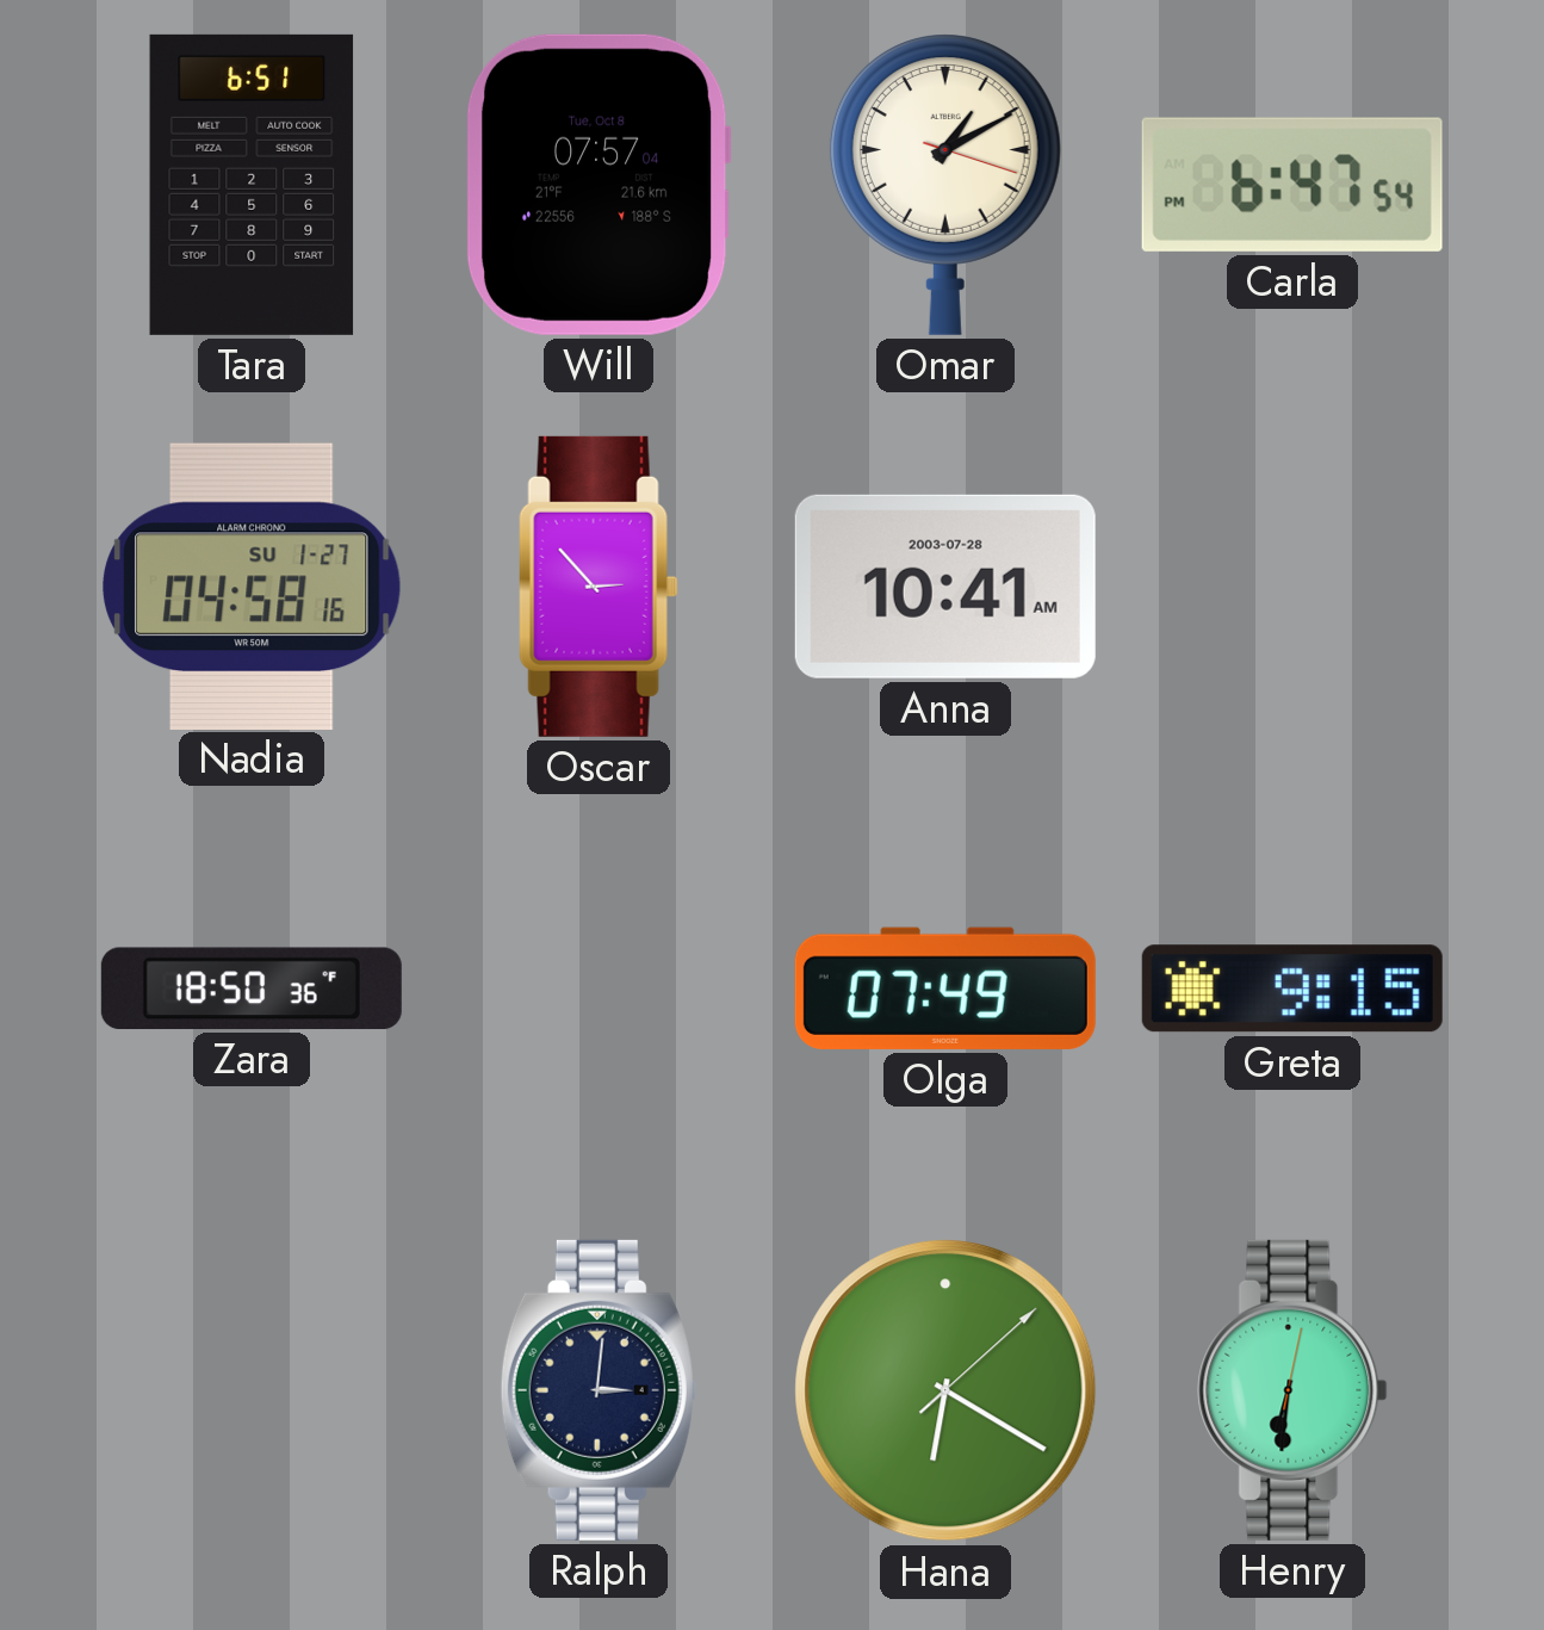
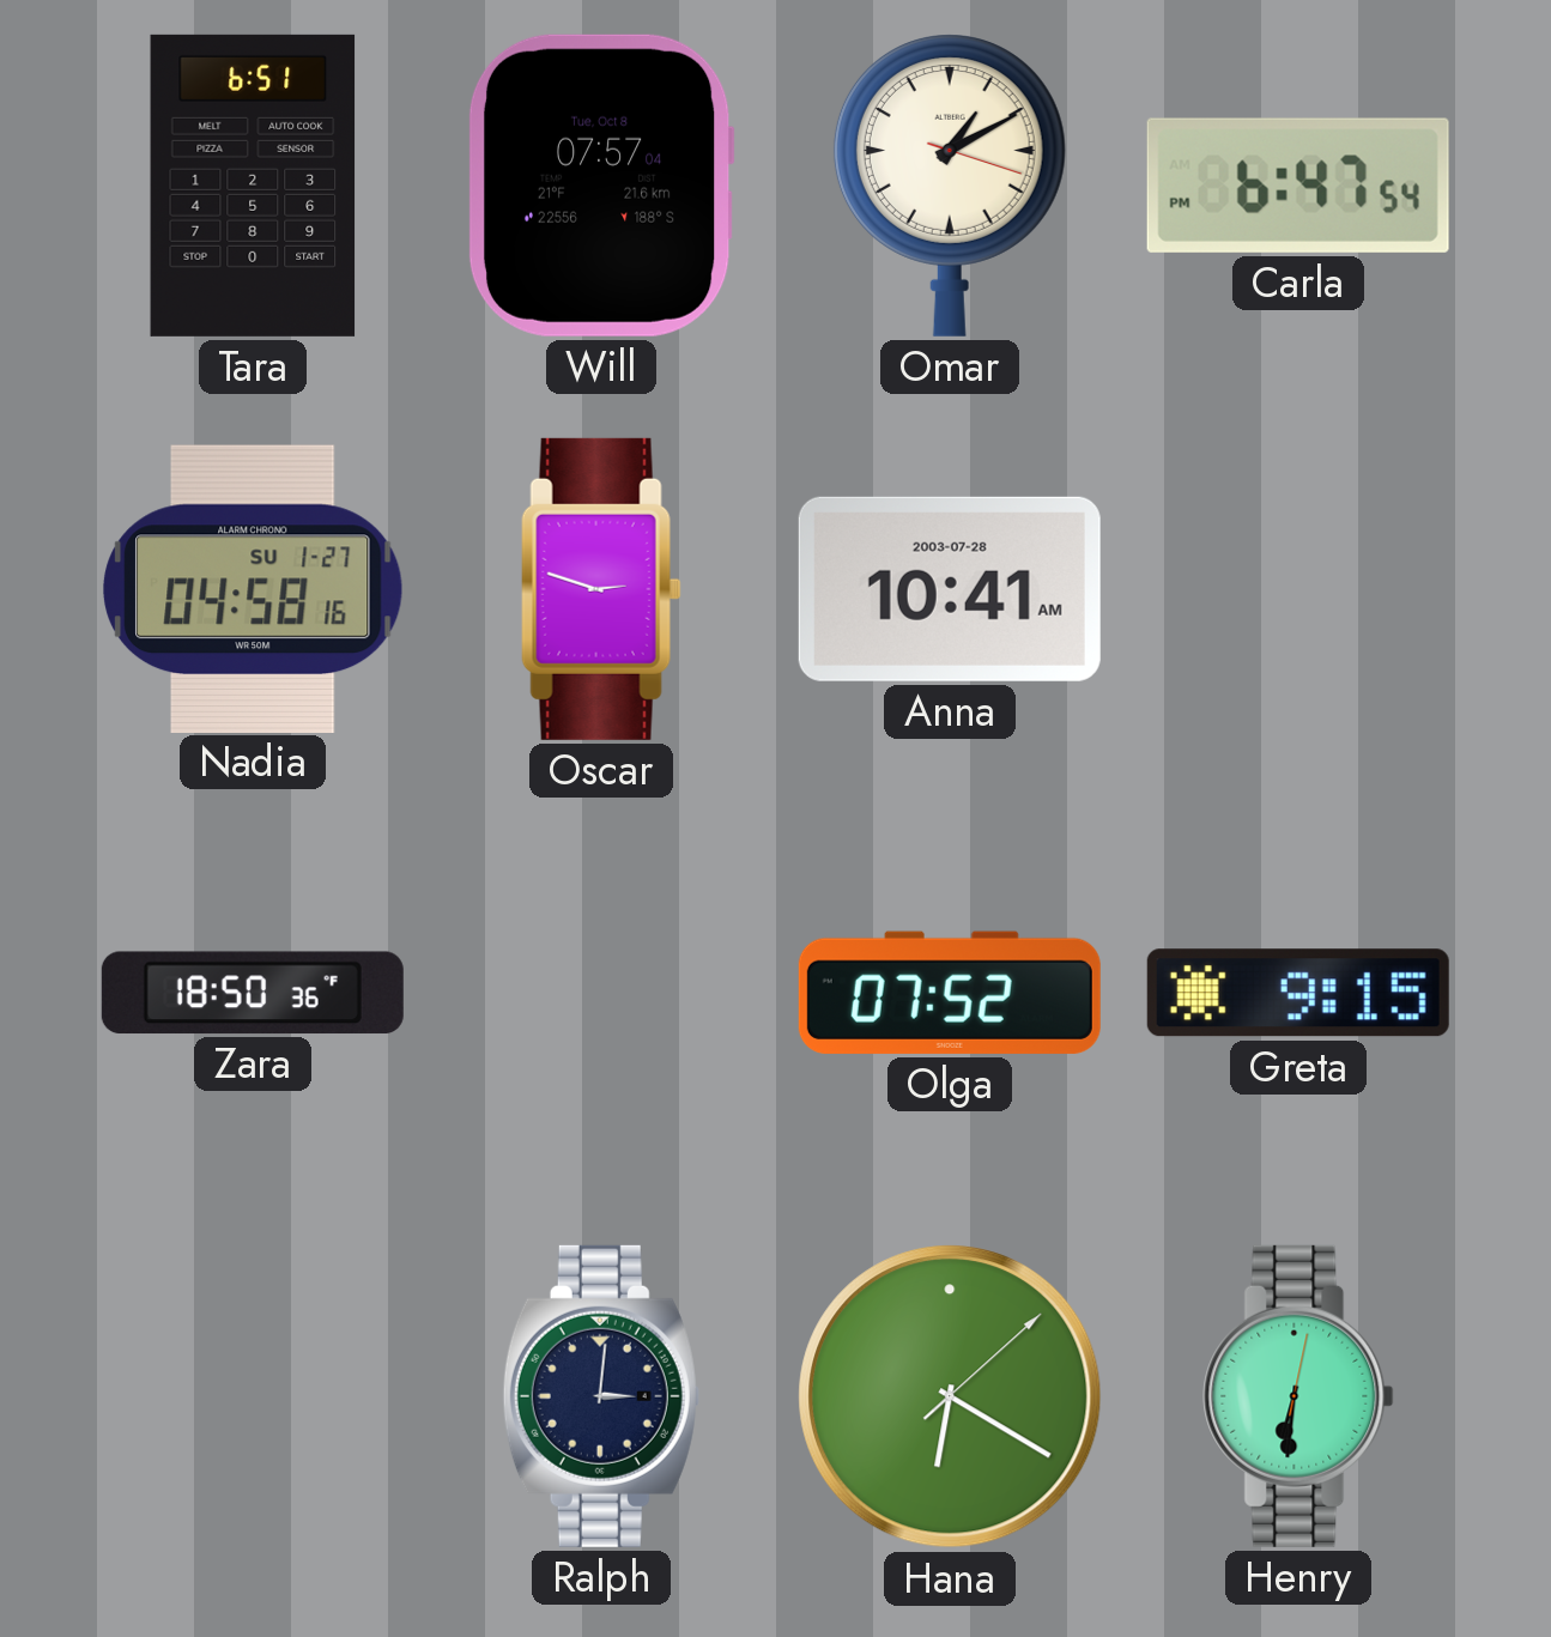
Oscar: 2:53 -> 2:48
Olga: 07:49 -> 07:52
